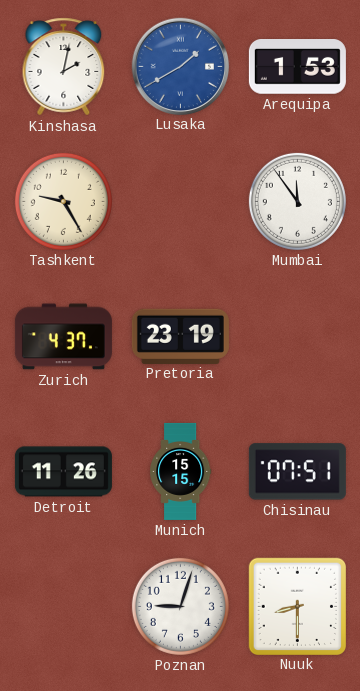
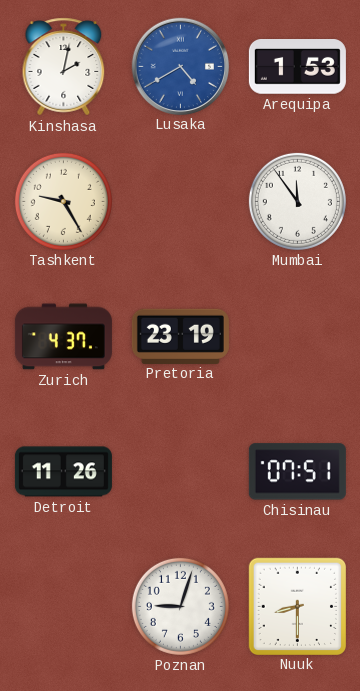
Lusaka: 1:40 -> 4:40
Munich: 15:15 -> none
